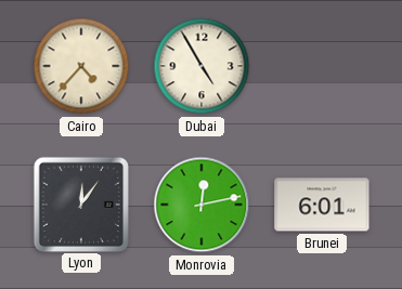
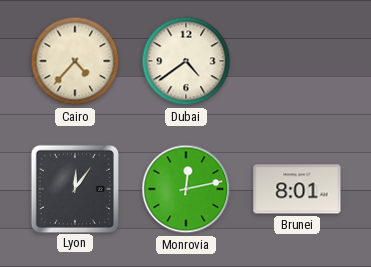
Dubai: 4:55 -> 4:39
Brunei: 6:01 -> 8:01
